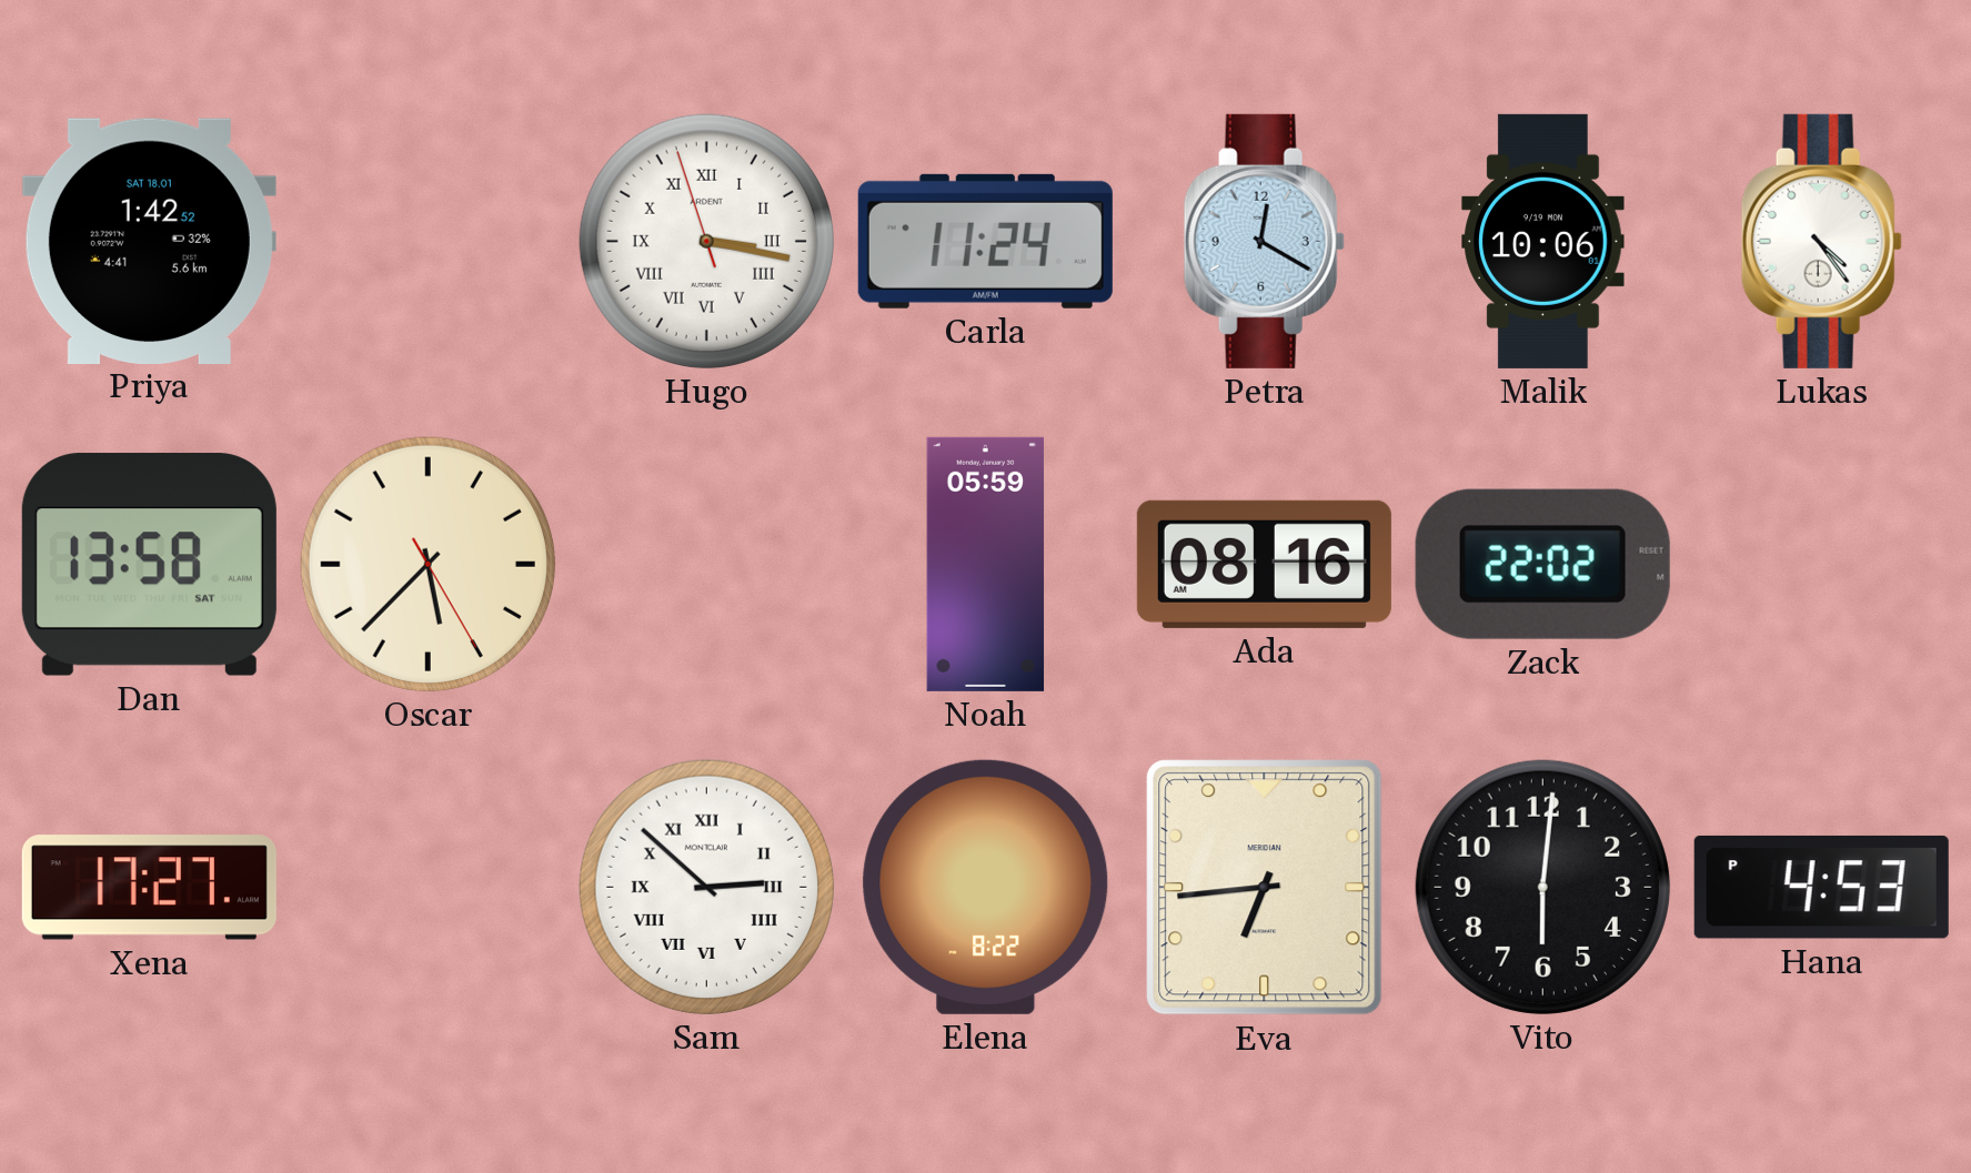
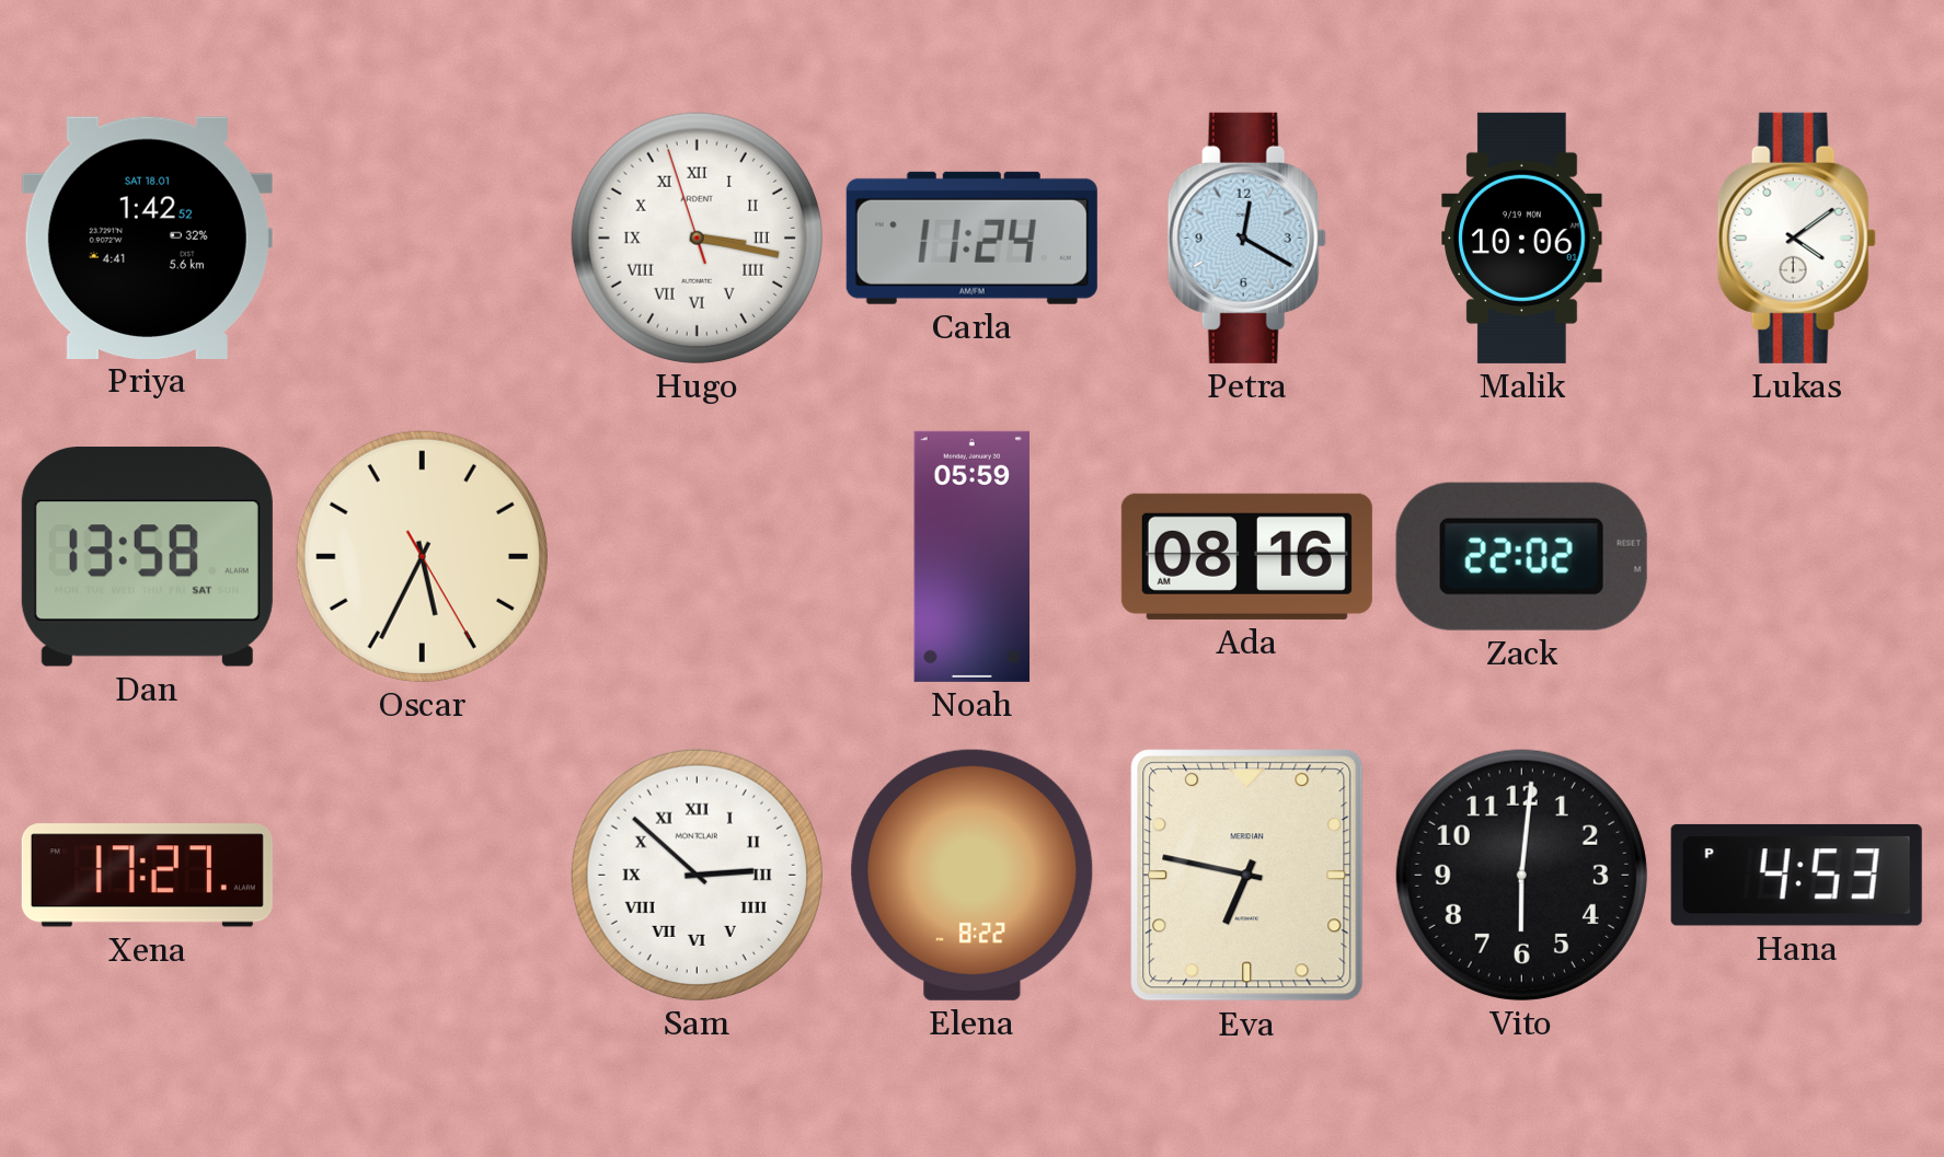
Lukas: 4:24 -> 4:09
Oscar: 5:37 -> 5:34
Eva: 6:44 -> 6:47
